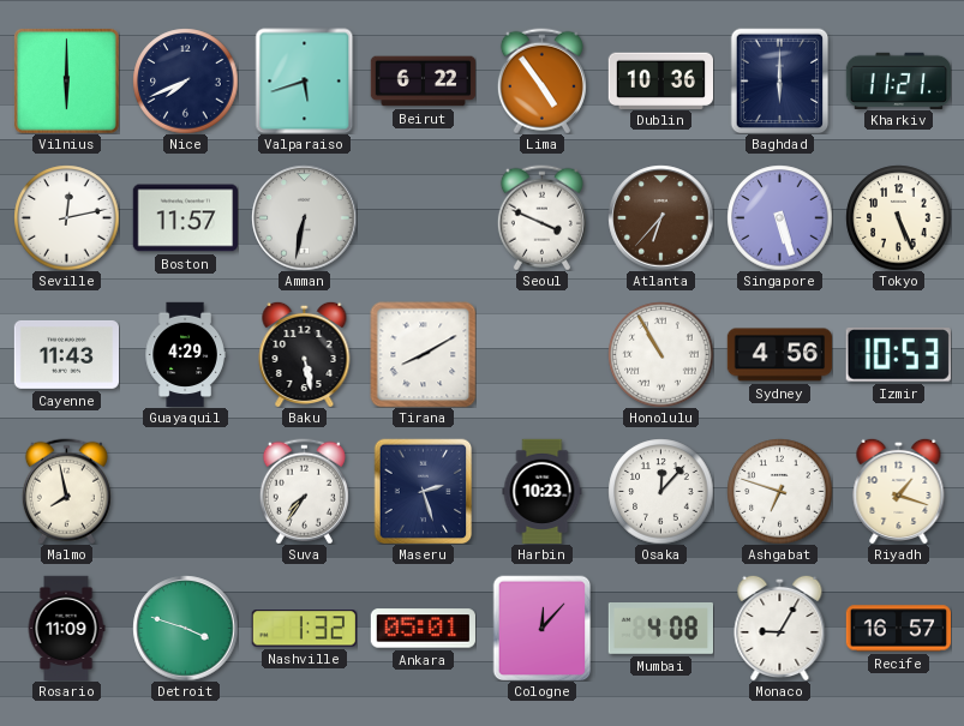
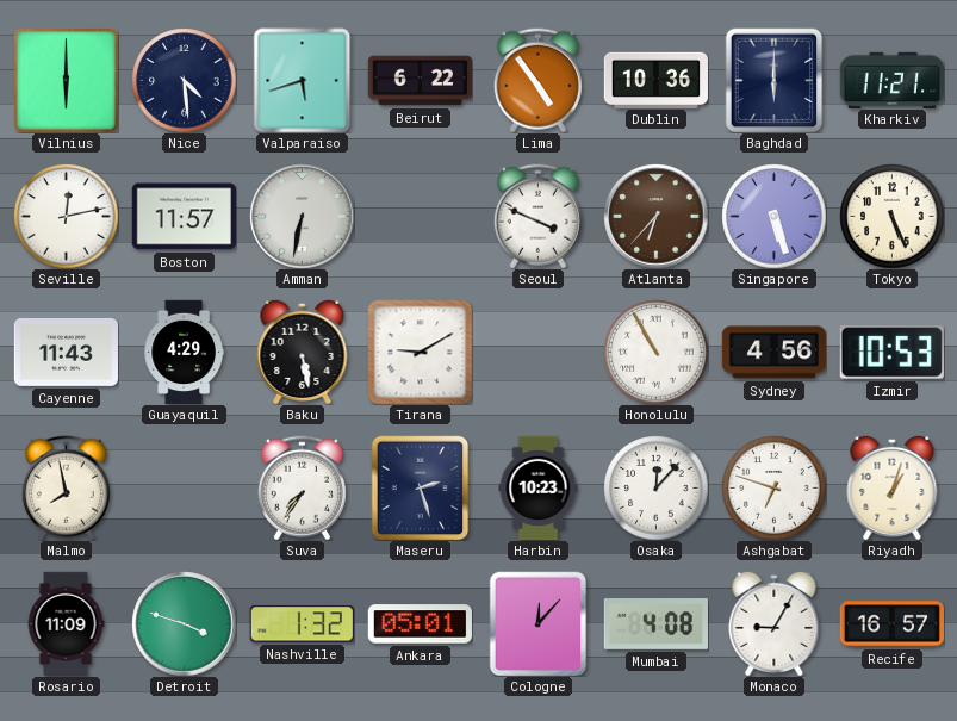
Nice: 7:41 -> 4:29
Tirana: 8:10 -> 9:10
Riyadh: 1:18 -> 1:03
